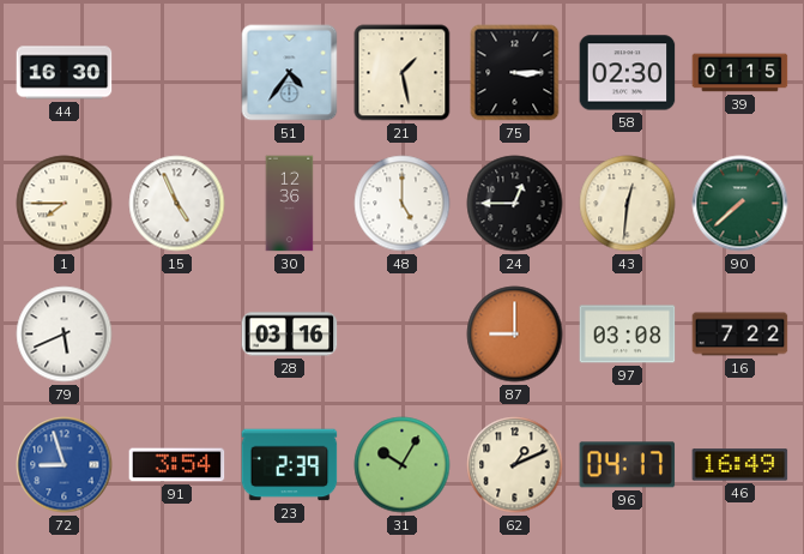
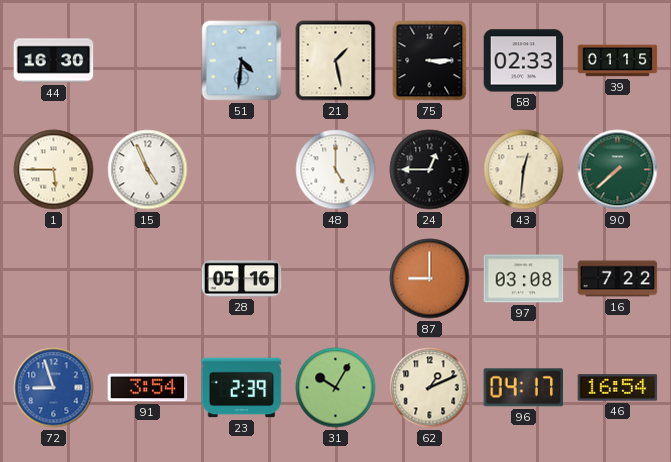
51: 4:36 -> 4:31
58: 02:30 -> 02:33
1: 7:45 -> 5:45
30: 12:36 -> none
79: 5:41 -> none
28: 03:16 -> 05:16
46: 16:49 -> 16:54
